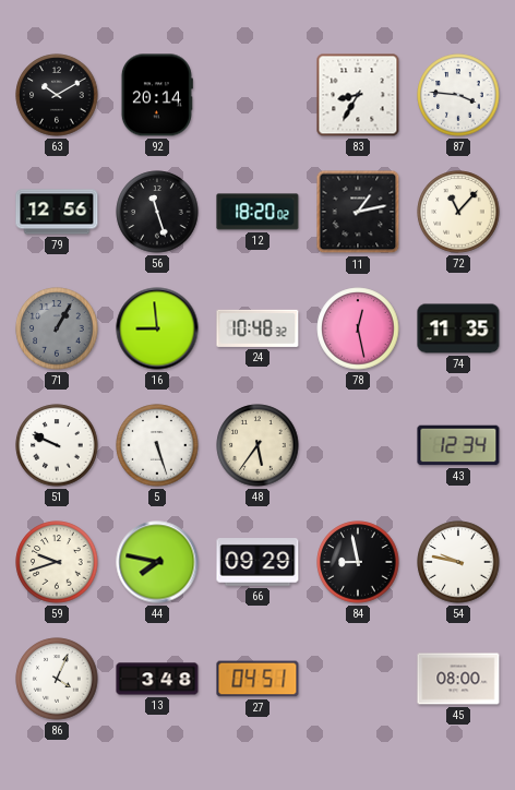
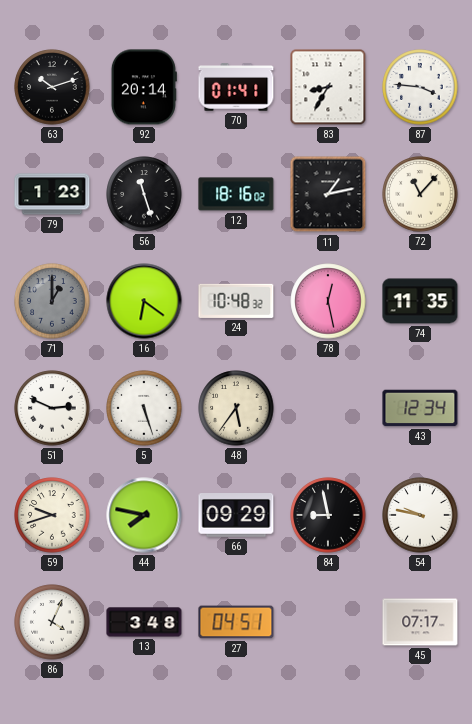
63: 10:10 -> 10:12
70: none -> 01:41
79: 12:56 -> 1:23
12: 18:20 -> 18:16
71: 1:05 -> 1:00
16: 8:59 -> 6:21
51: 9:49 -> 2:49
45: 08:00 -> 07:17
